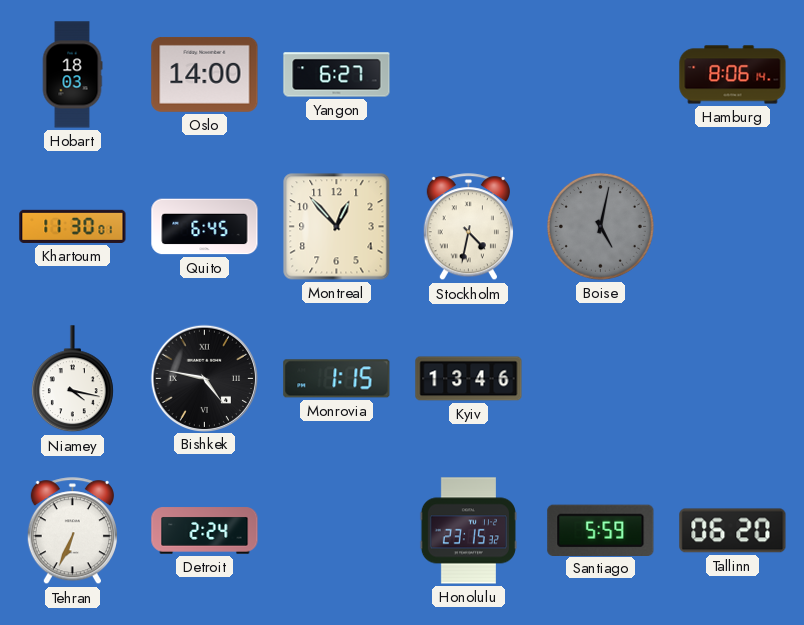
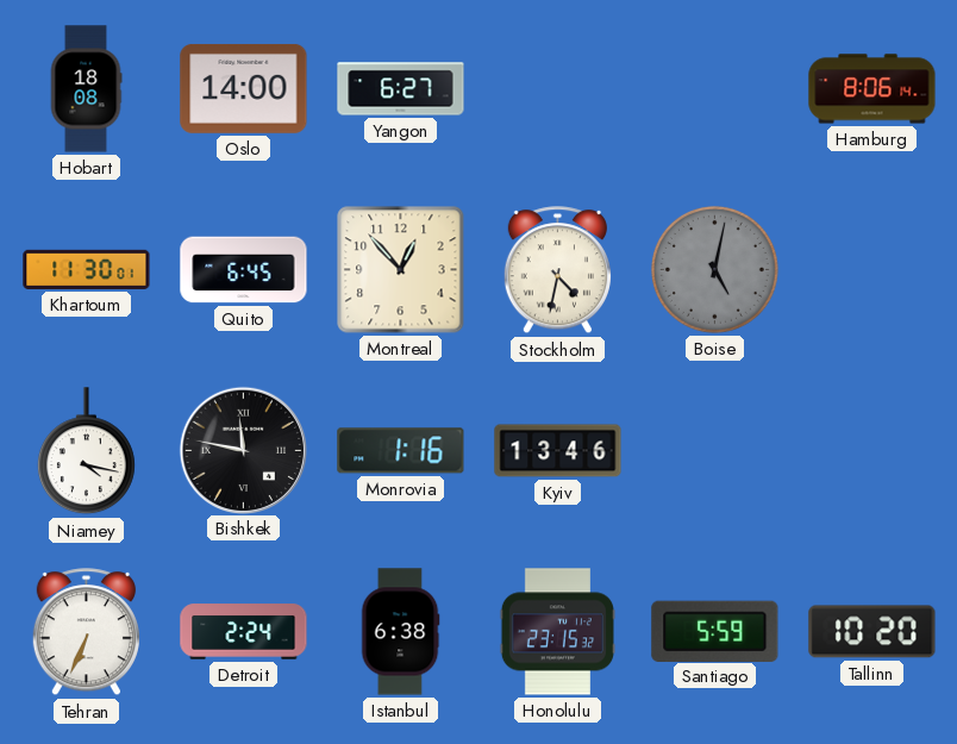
Hobart: 18:03 -> 18:08
Bishkek: 4:47 -> 11:47
Monrovia: 1:15 -> 1:16
Istanbul: none -> 6:38
Tallinn: 06:20 -> 10:20
